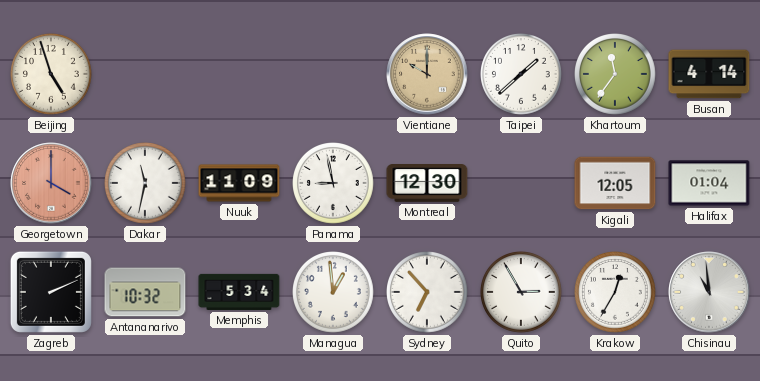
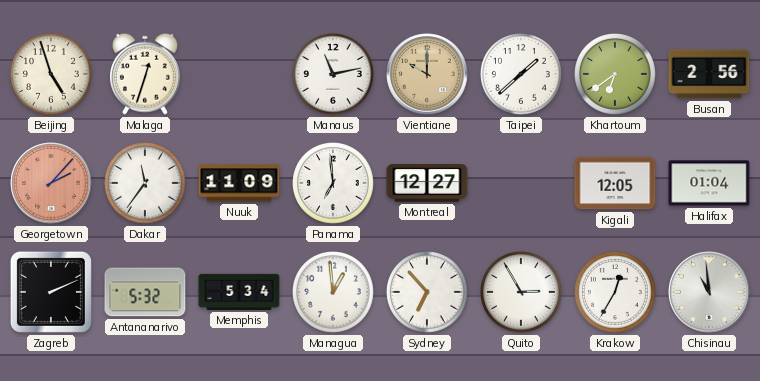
Malaga: none -> 12:33
Manaus: none -> 11:13
Khartoum: 11:36 -> 6:39
Busan: 4:14 -> 2:56
Georgetown: 4:00 -> 2:07
Dakar: 11:32 -> 11:36
Panama: 8:58 -> 6:59
Montreal: 12:30 -> 12:27
Antananarivo: 10:32 -> 5:32
